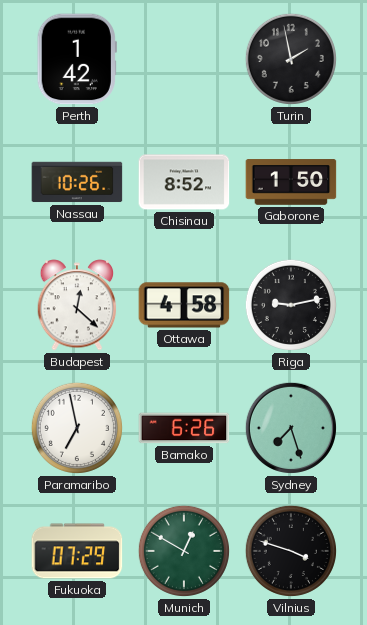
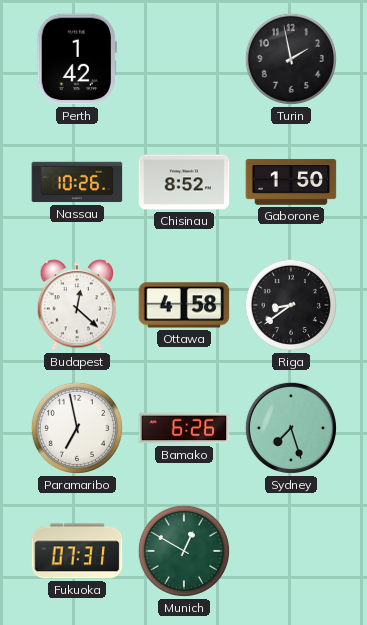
Riga: 9:13 -> 8:39
Fukuoka: 07:29 -> 07:31
Vilnius: 3:48 -> none
